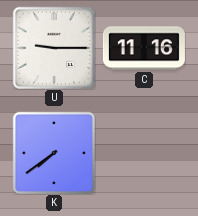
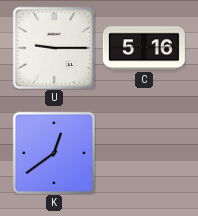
C: 11:16 -> 5:16
K: 7:39 -> 12:39
